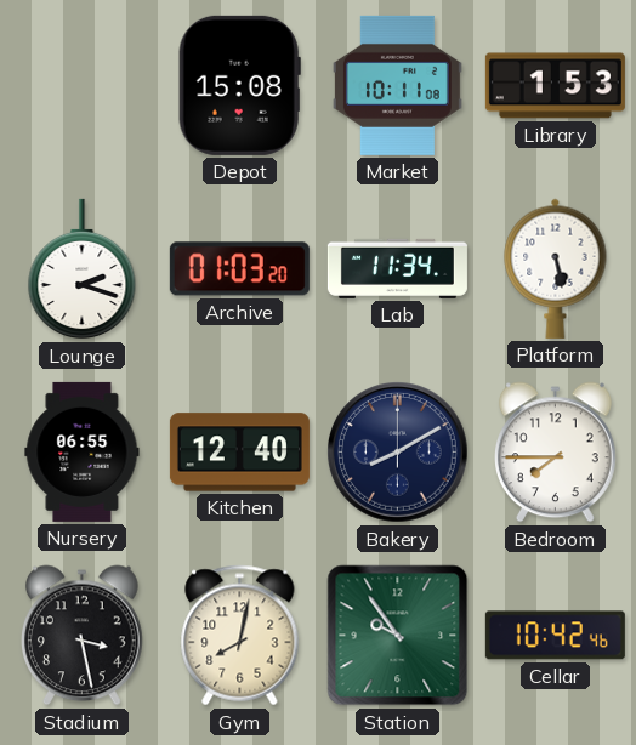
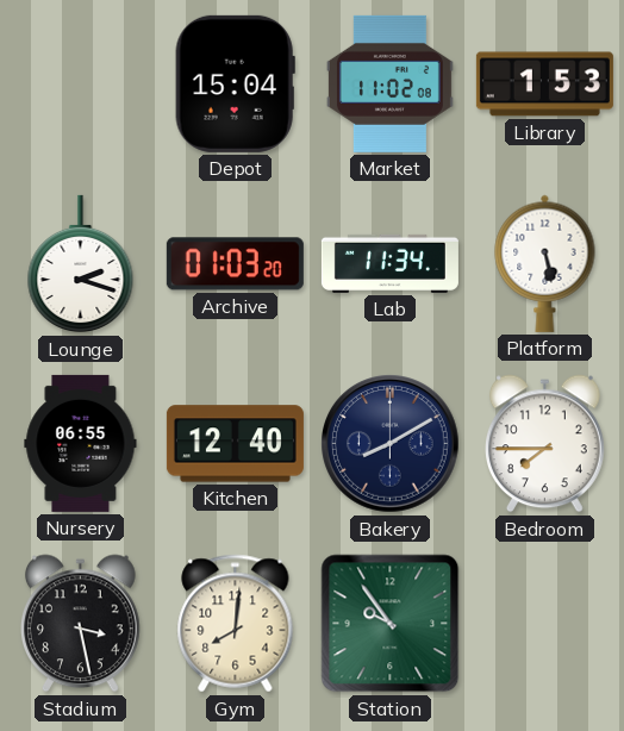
Depot: 15:08 -> 15:04
Market: 10:11 -> 11:02
Gym: 8:02 -> 8:01
Cellar: 10:42 -> none
